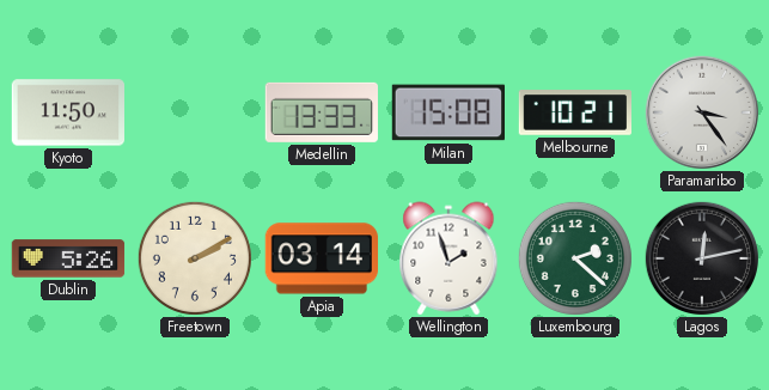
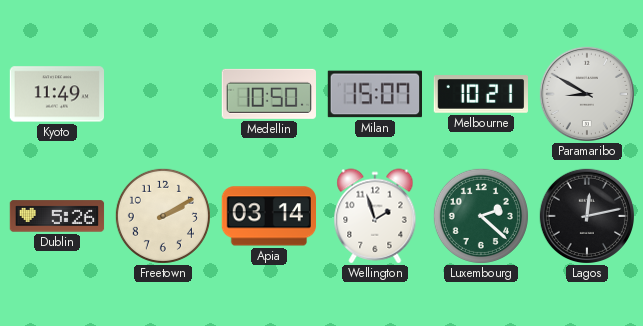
Kyoto: 11:50 -> 11:49
Medellin: 13:33 -> 10:50
Milan: 15:08 -> 15:07
Paramaribo: 3:24 -> 8:50
